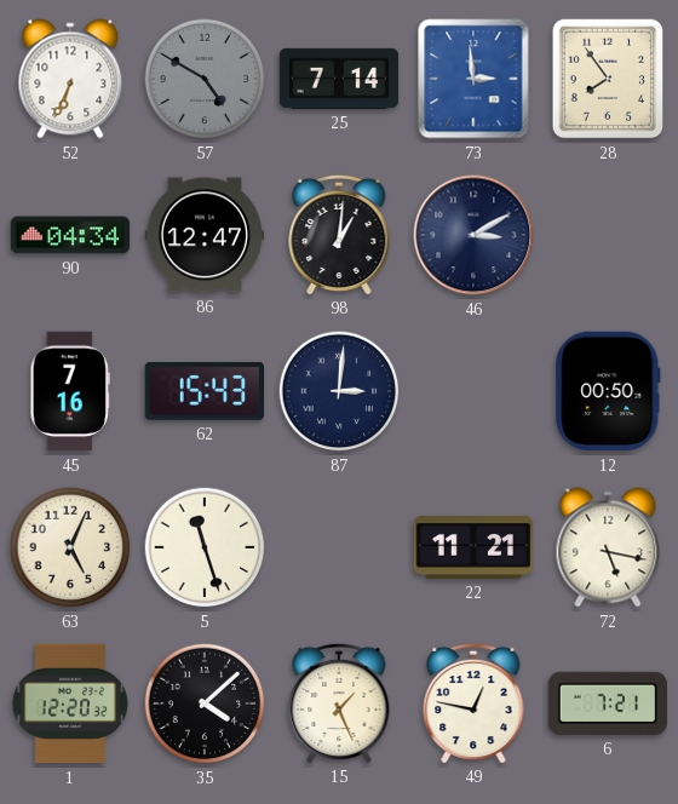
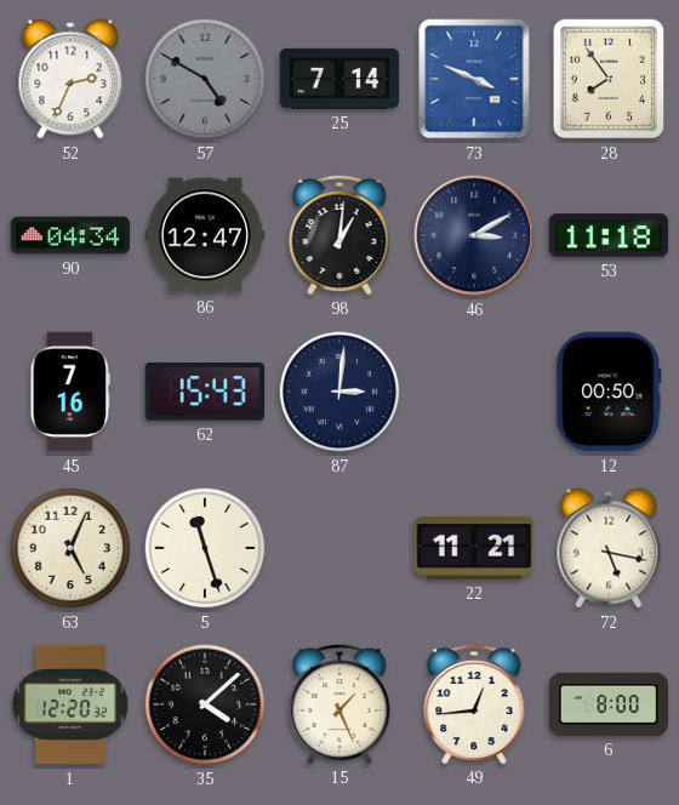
52: 6:34 -> 2:34
73: 2:59 -> 3:49
53: none -> 11:18
49: 12:47 -> 12:44
6: 7:21 -> 8:00
